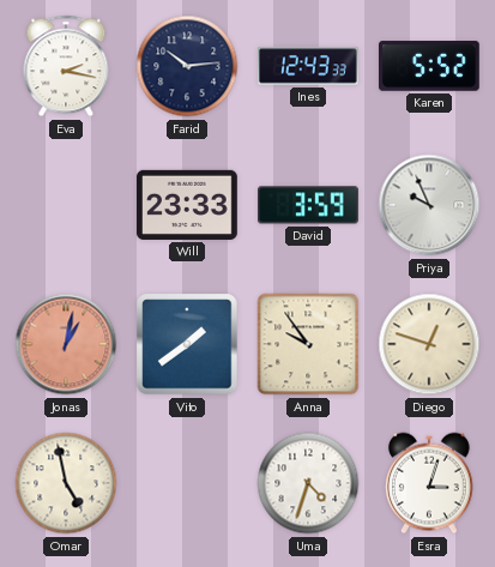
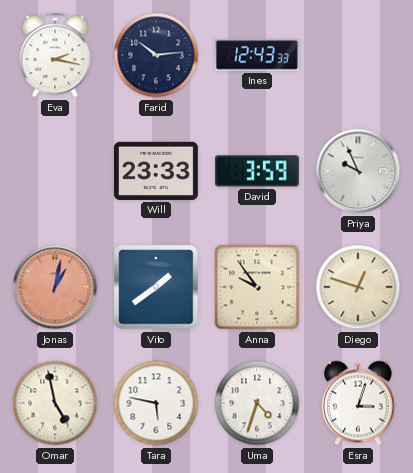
Karen: 5:52 -> none
Tara: none -> 5:47
